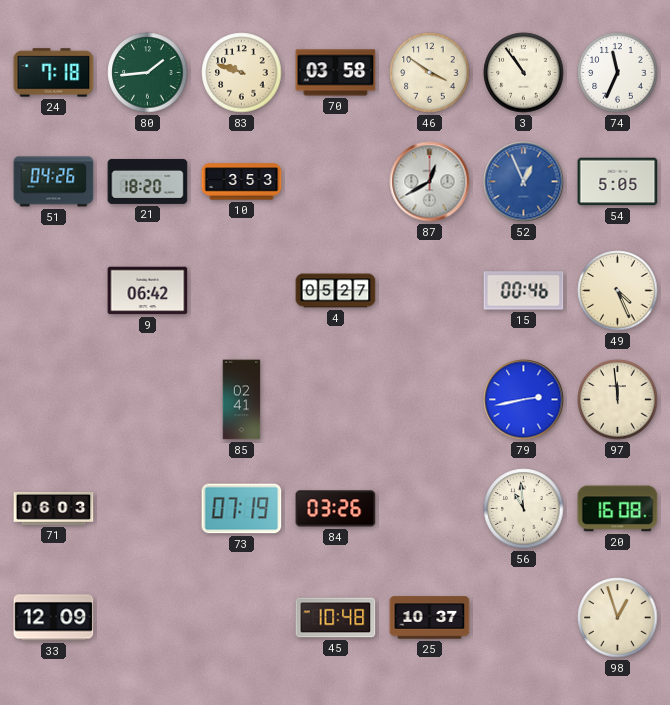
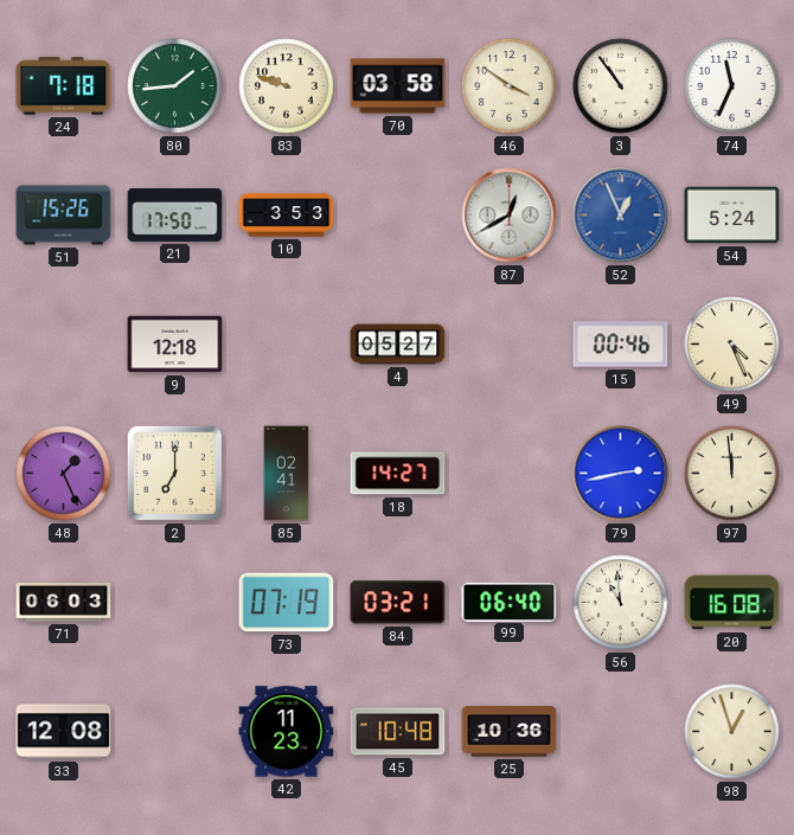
51: 04:26 -> 15:26
21: 18:20 -> 17:50
54: 5:05 -> 5:24
9: 06:42 -> 12:18
48: none -> 1:26
2: none -> 7:00
18: none -> 14:27
84: 03:26 -> 03:21
99: none -> 06:40
33: 12:09 -> 12:08
42: none -> 11:23
25: 10:37 -> 10:36
